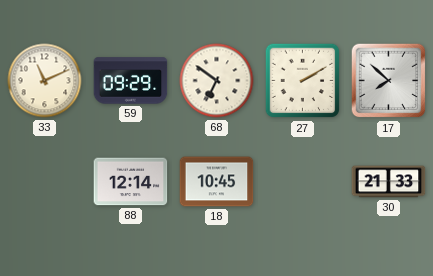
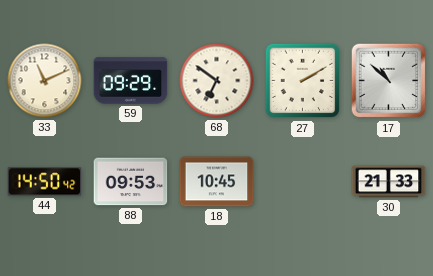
17: 7:52 -> 10:52
44: none -> 14:50
88: 12:14 -> 09:53
